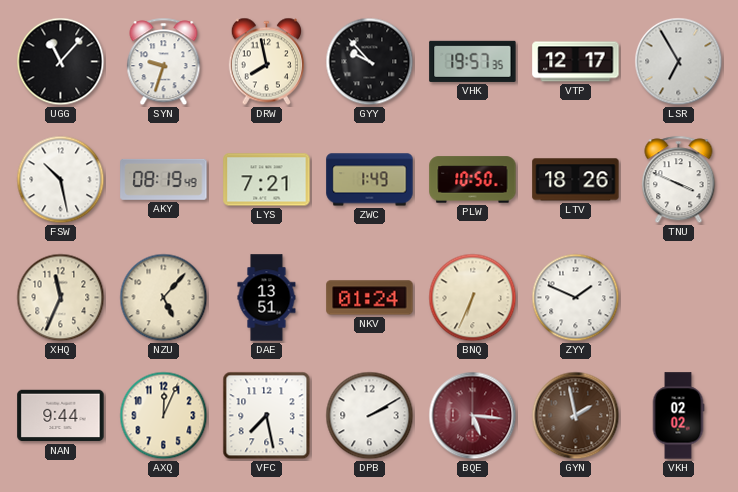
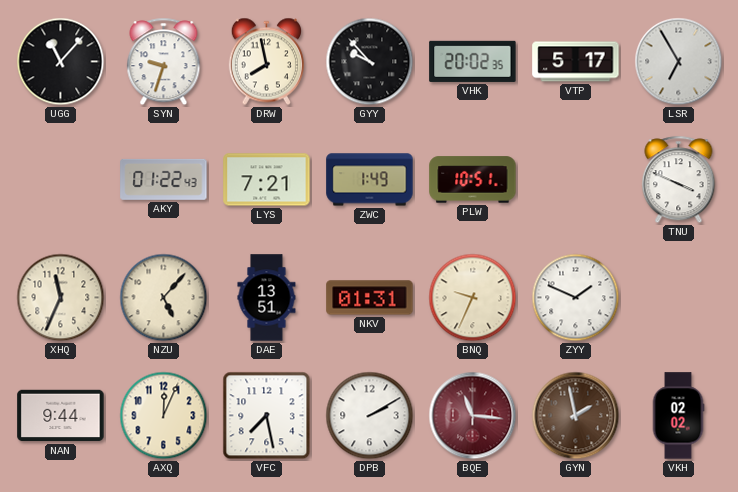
VHK: 19:57 -> 20:02
VTP: 12:17 -> 5:17
FSW: 10:28 -> none
AKY: 08:19 -> 01:22
PLW: 10:50 -> 10:51
LTV: 18:26 -> none
NKV: 01:24 -> 01:31
BNQ: 6:34 -> 9:34
BQE: 5:16 -> 11:16
